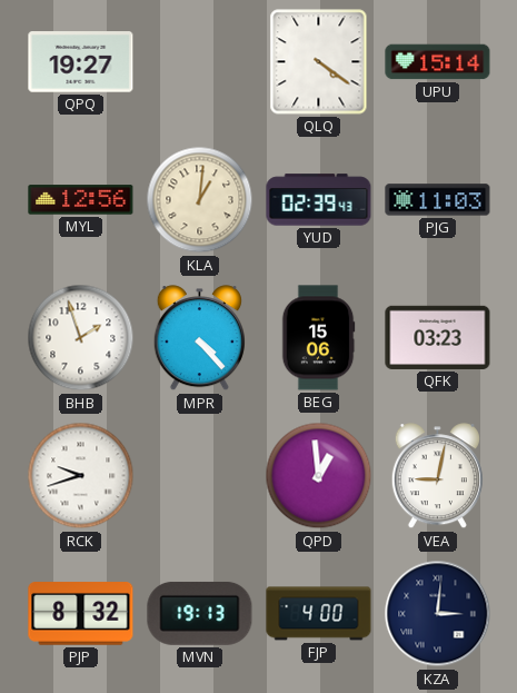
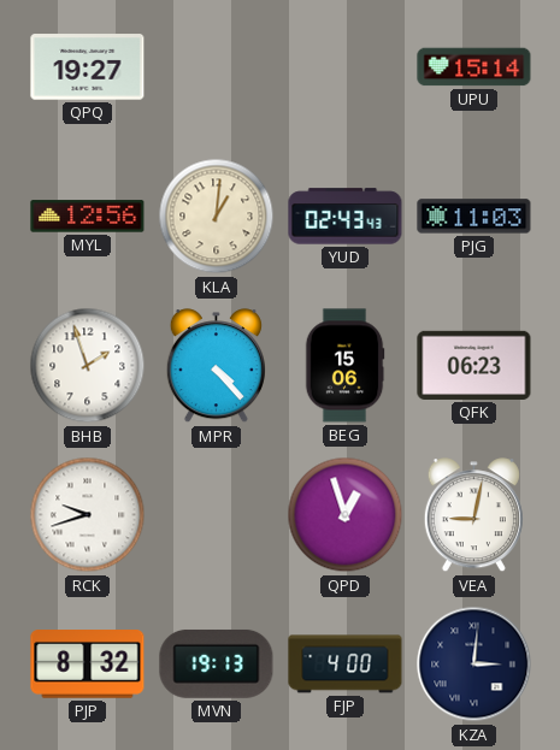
QLQ: 4:21 -> none
YUD: 02:39 -> 02:43
QFK: 03:23 -> 06:23
QPD: 12:59 -> 12:57
